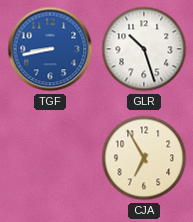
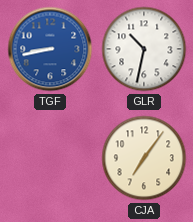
GLR: 10:27 -> 10:32
CJA: 6:55 -> 7:06
